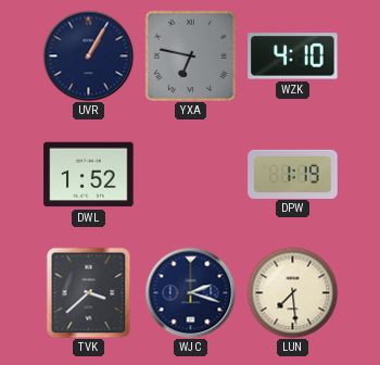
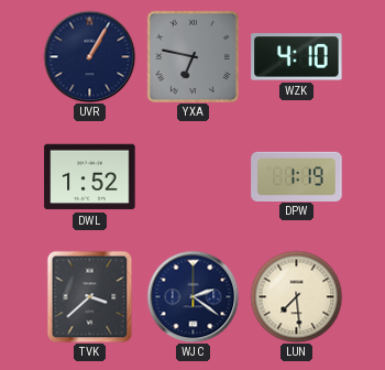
WJC: 2:18 -> 2:21
